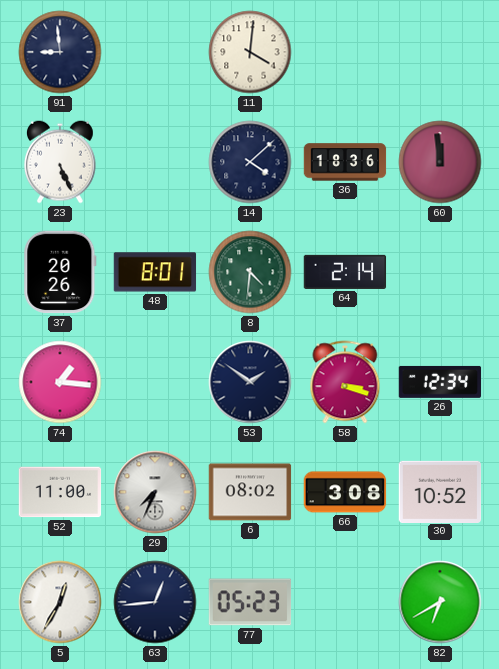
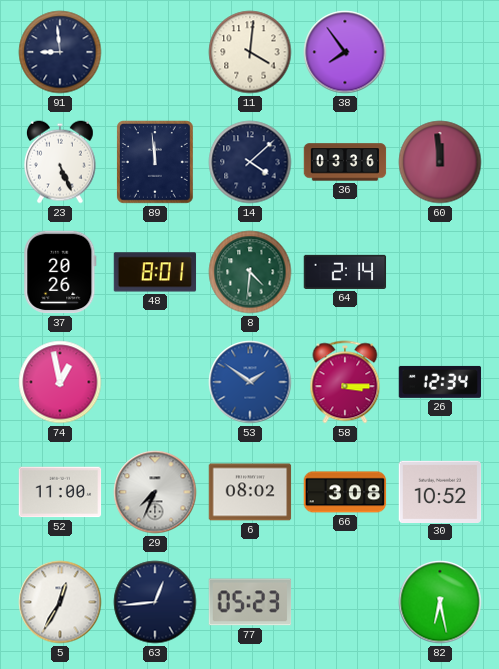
38: none -> 7:54
89: none -> 11:59
36: 18:36 -> 03:36
74: 1:16 -> 12:58
53 dial: navy -> blue
58: 3:18 -> 3:15
82: 6:40 -> 6:28
